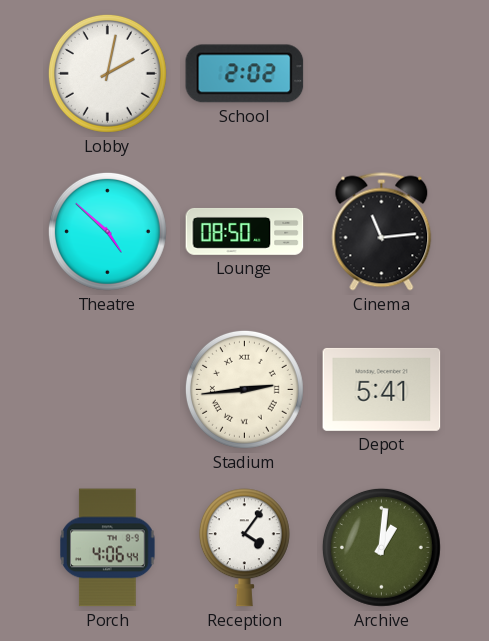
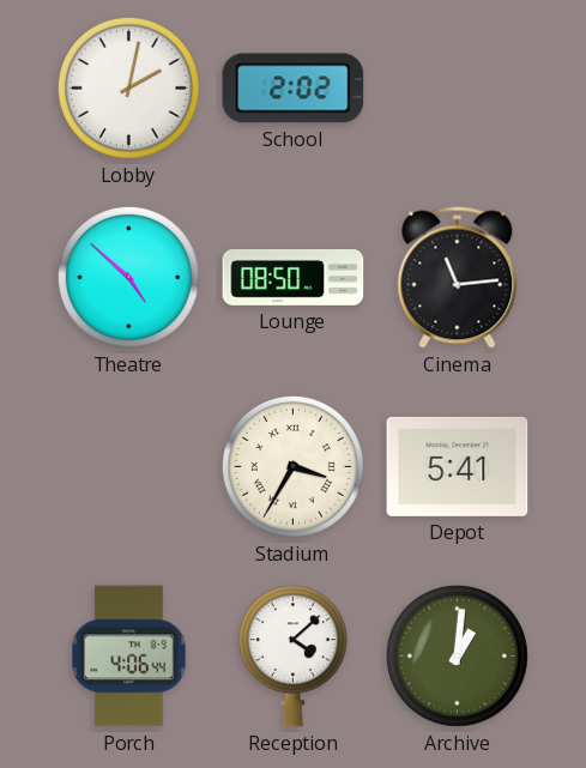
Stadium: 2:44 -> 3:35
Reception: 4:06 -> 4:08
